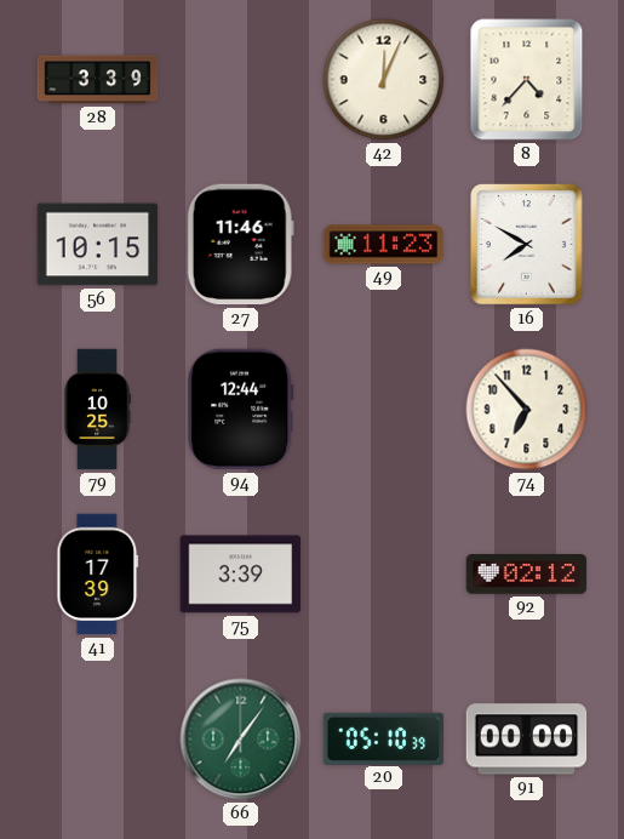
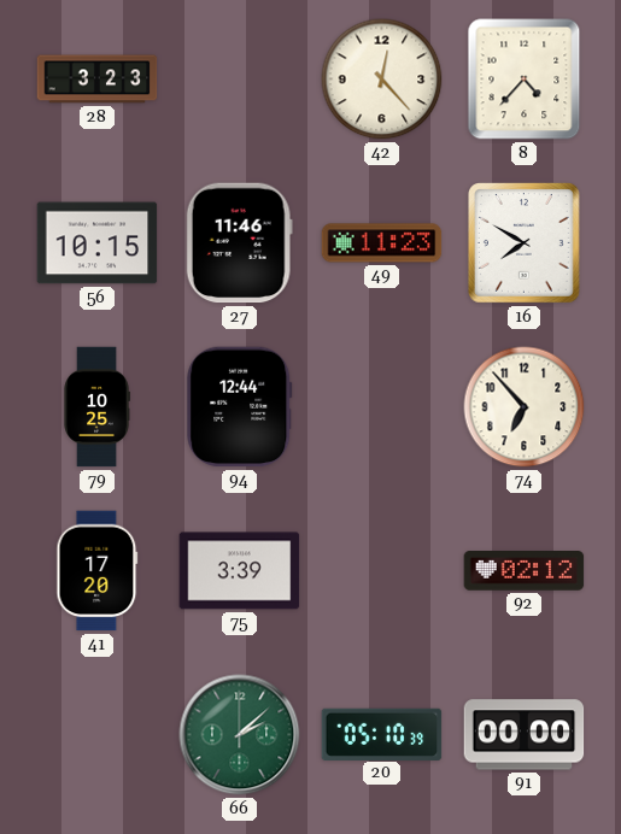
28: 3:39 -> 3:23
42: 12:04 -> 12:23
41: 17:39 -> 17:20
66: 7:06 -> 2:08
